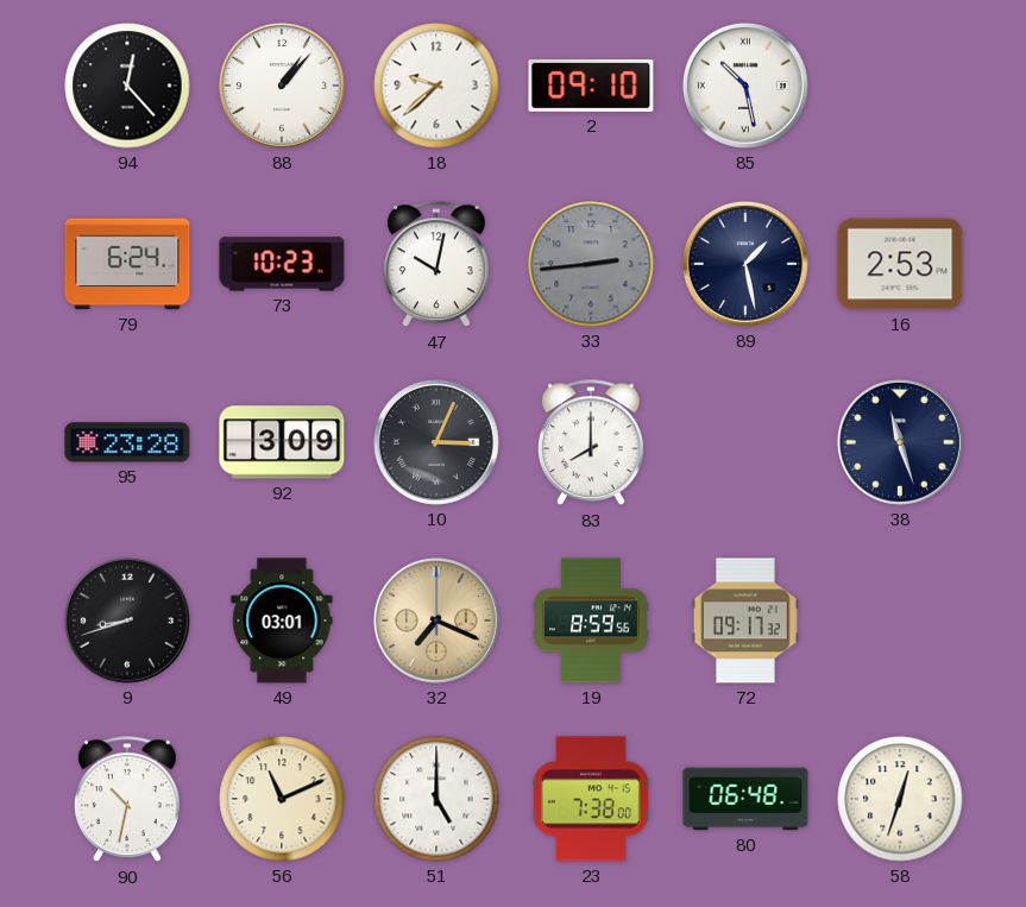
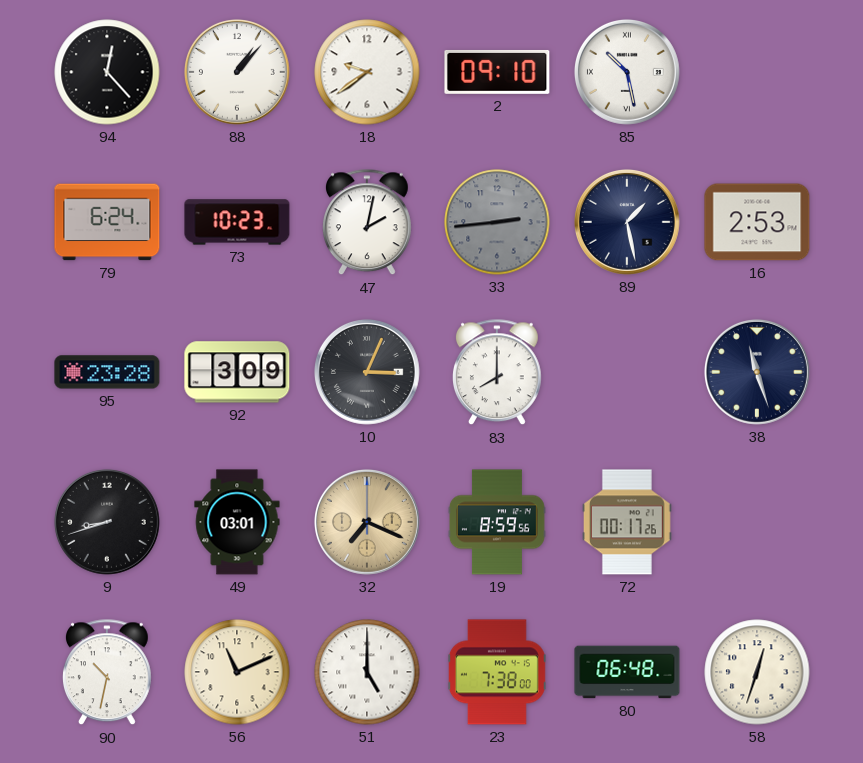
18: 9:38 -> 9:39
47: 10:02 -> 2:02
72: 09:17 -> 00:17
